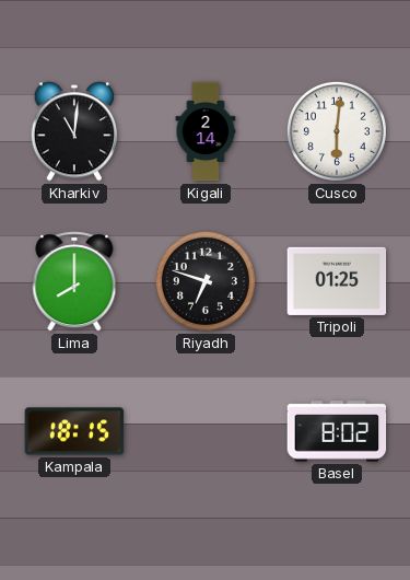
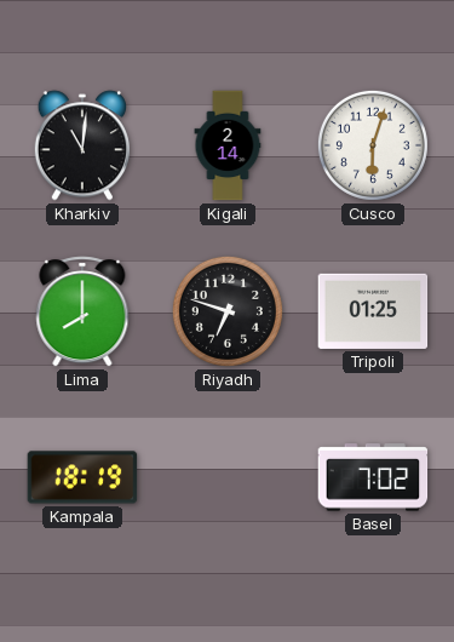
Cusco: 6:01 -> 6:03
Kampala: 18:15 -> 18:19
Basel: 8:02 -> 7:02
